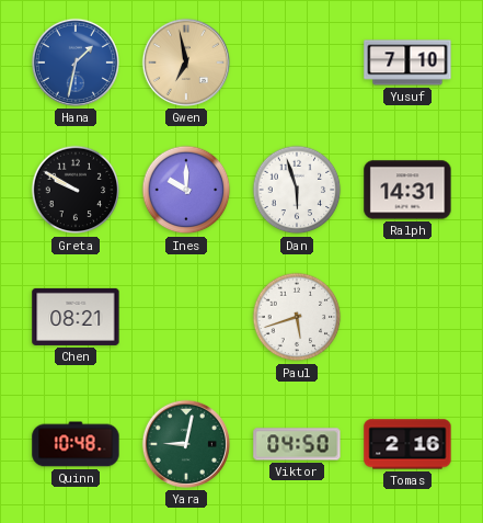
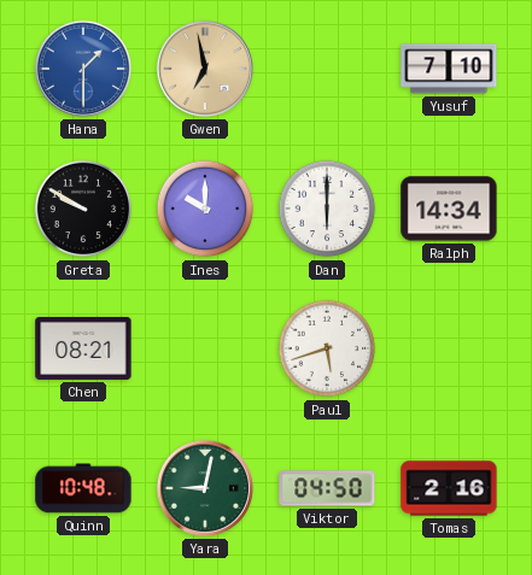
Hana: 1:32 -> 1:30
Dan: 5:57 -> 6:00
Ralph: 14:31 -> 14:34
